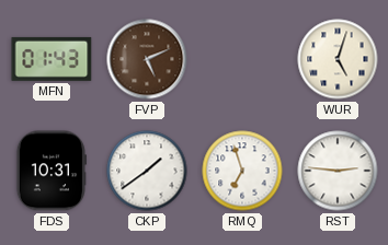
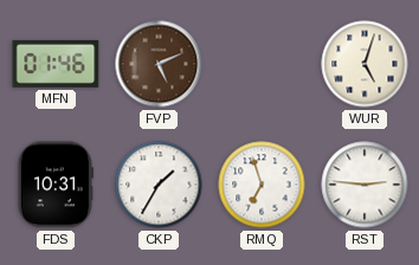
MFN: 01:43 -> 01:46
CKP: 1:39 -> 1:35
